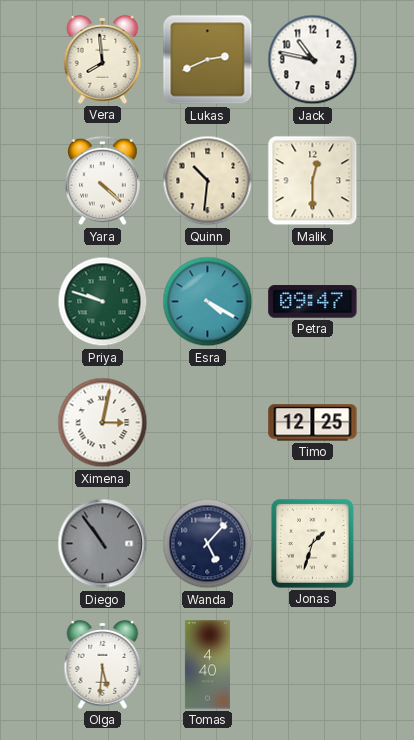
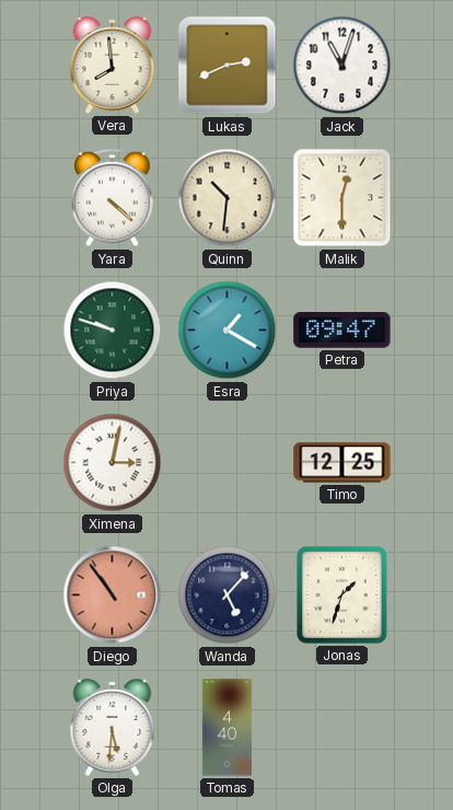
Jack: 10:47 -> 11:03
Esra: 4:20 -> 1:20
Diego dial: grey -> salmon
